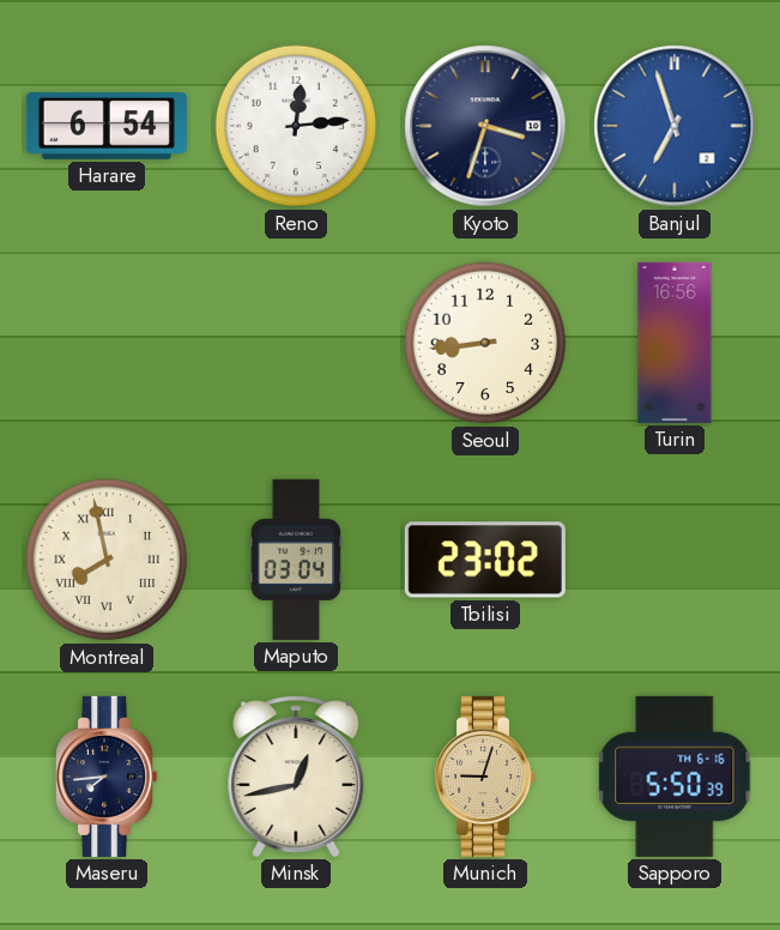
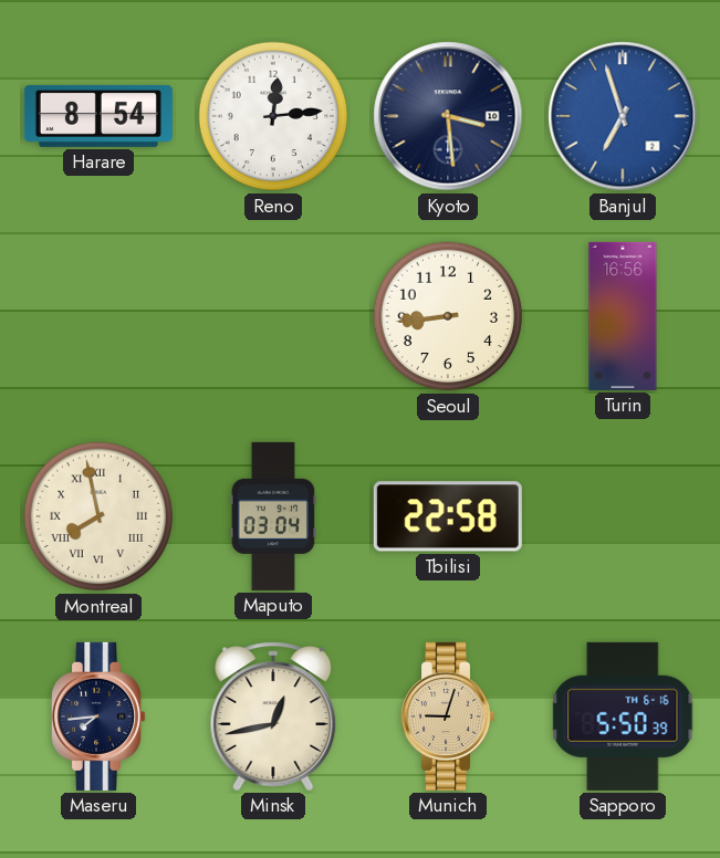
Harare: 6:54 -> 8:54
Kyoto: 3:33 -> 3:29
Tbilisi: 23:02 -> 22:58
